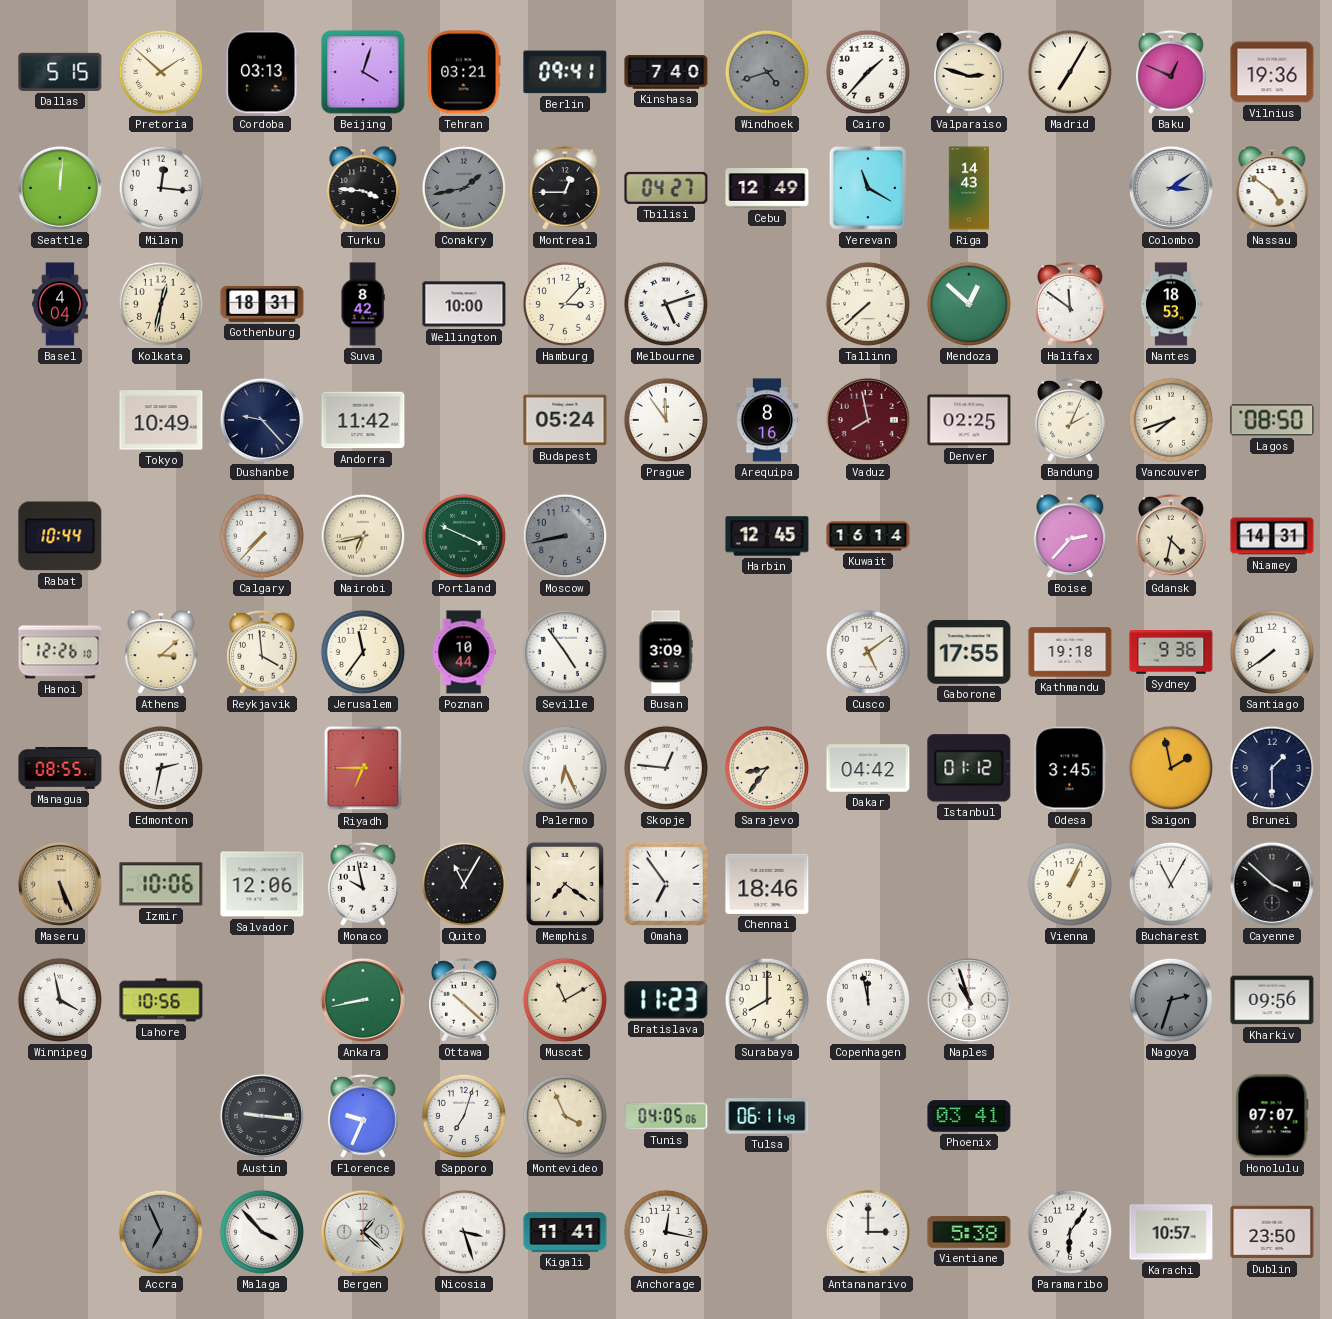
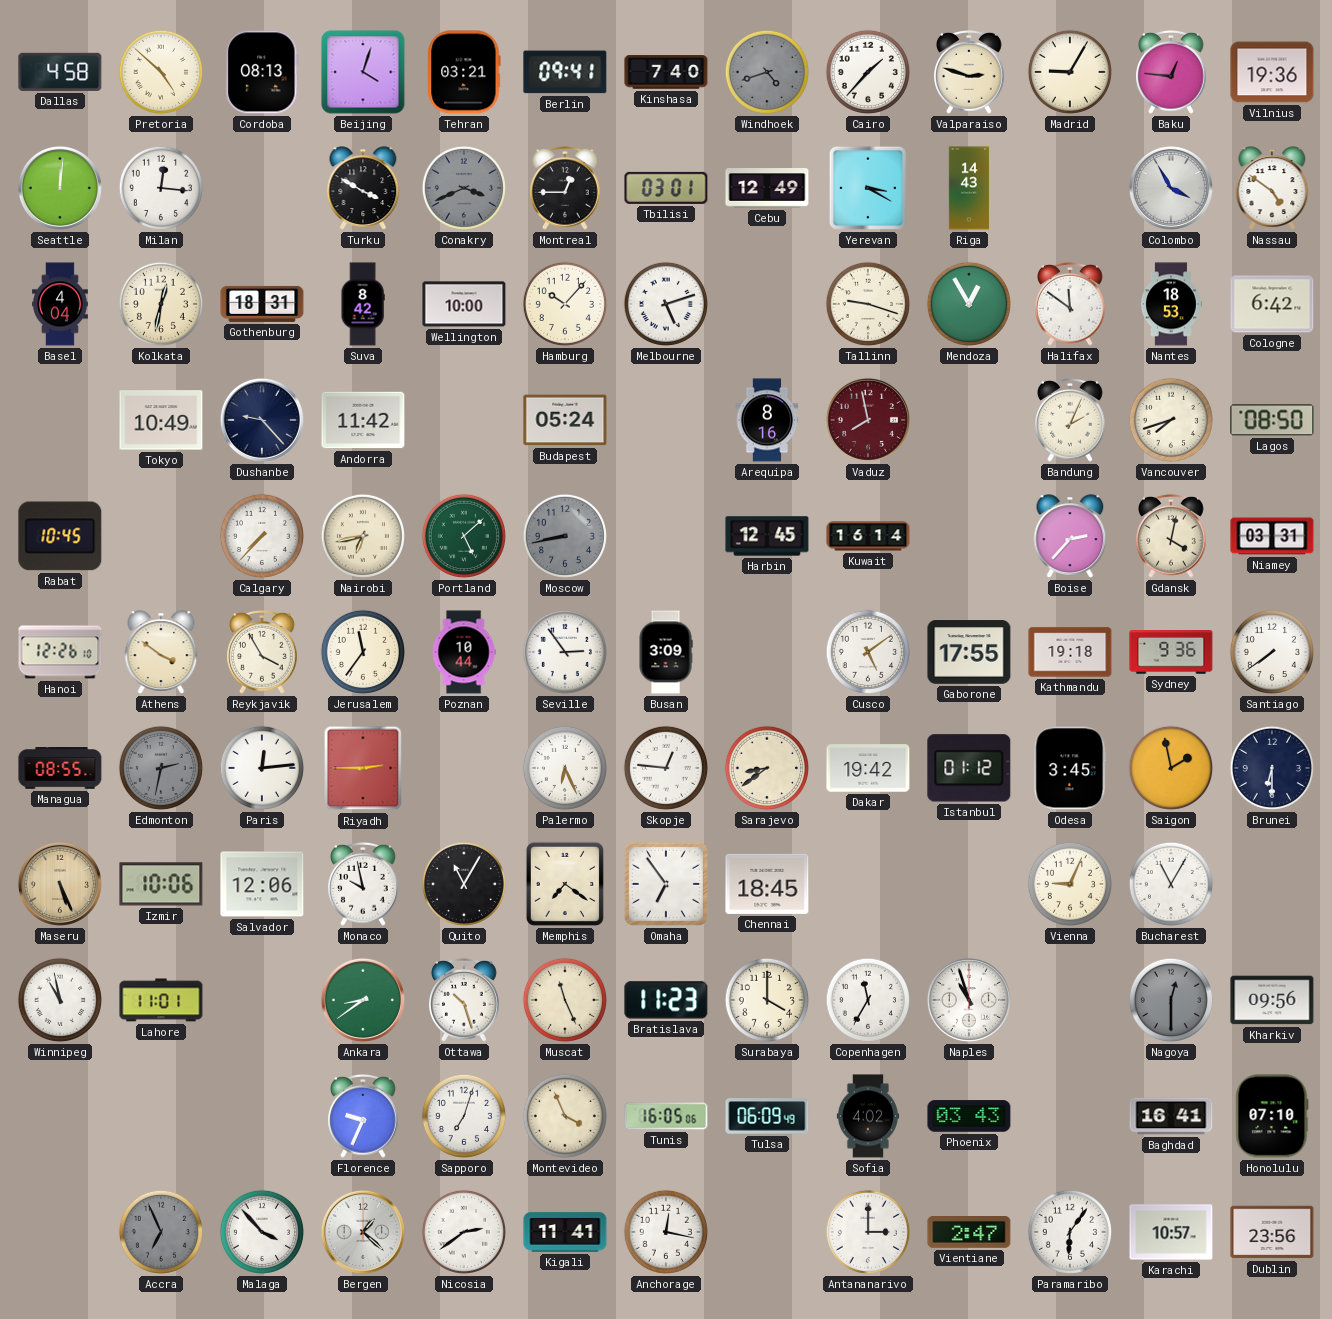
Dallas: 5:15 -> 4:58
Pretoria: 1:52 -> 4:52
Cordoba: 03:13 -> 08:13
Madrid: 7:05 -> 9:05
Baku: 12:49 -> 12:46
Turku: 3:46 -> 3:50
Conakry: 1:43 -> 3:41
Tbilisi: 04:27 -> 03:01
Yerevan: 11:20 -> 3:20
Colombo: 3:09 -> 3:55
Hamburg: 3:07 -> 10:07
Tallinn: 7:38 -> 9:18
Mendoza: 12:52 -> 12:55
Cologne: none -> 6:42
Prague: 11:54 -> none
Denver: 02:25 -> none
Rabat: 10:44 -> 10:45
Portland: 3:49 -> 5:08
Gdansk: 4:32 -> 4:02
Niamey: 14:31 -> 03:31
Athens: 3:08 -> 3:51
Reykjavik: 3:59 -> 3:55
Seville: 4:54 -> 2:54
Edmonton dial: white -> grey
Paris: none -> 12:14
Riyadh: 6:45 -> 2:45
Sarajevo: 8:36 -> 8:39
Dakar: 04:42 -> 19:42
Brunei: 1:30 -> 6:30
Chennai: 18:46 -> 18:45
Vienna: 1:04 -> 9:04
Cayenne: 3:52 -> none
Winnipeg: 3:58 -> 10:58
Lahore: 10:56 -> 11:01
Ankara: 8:43 -> 8:39
Ottawa: 10:22 -> 10:27
Muscat: 11:10 -> 11:26
Surabaya: 8:00 -> 4:00
Copenhagen: 11:58 -> 11:35
Nagoya: 2:33 -> 12:30
Austin: 9:16 -> none
Tunis: 04:05 -> 16:05
Tulsa: 06:11 -> 06:09
Sofia: none -> 4:02
Phoenix: 03:41 -> 03:43
Baghdad: none -> 16:41
Honolulu: 07:07 -> 07:10
Nicosia: 3:27 -> 2:39
Vientiane: 5:38 -> 2:47
Dublin: 23:50 -> 23:56
